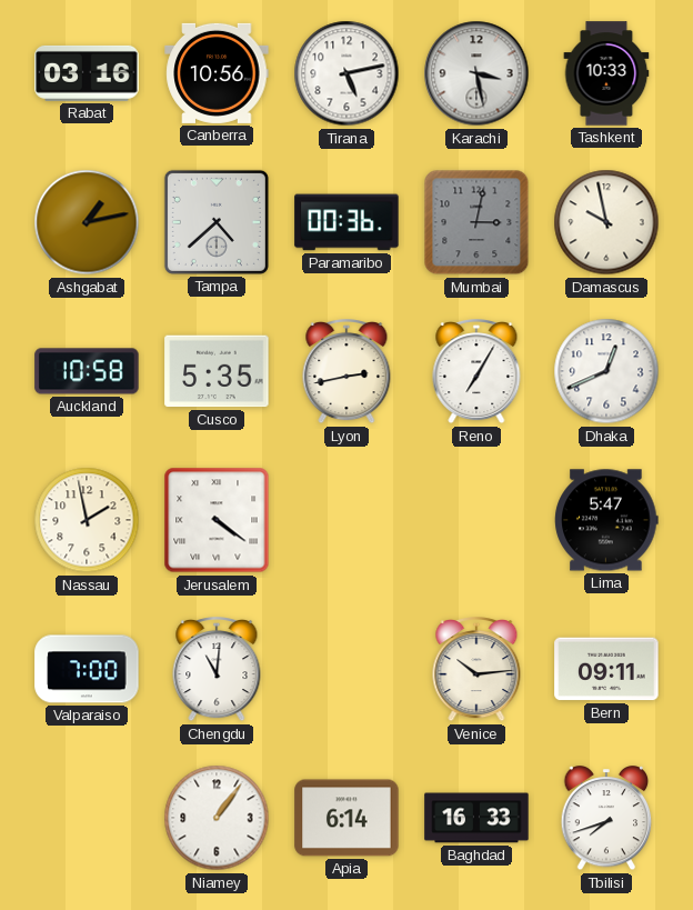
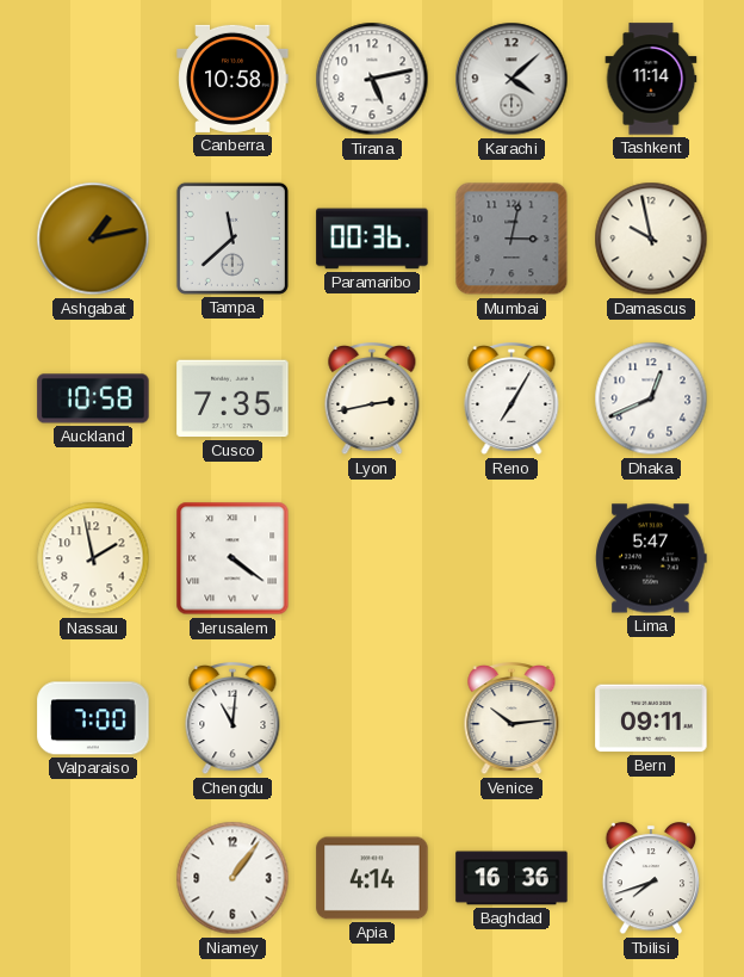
Rabat: 03:16 -> none
Canberra: 10:56 -> 10:58
Karachi: 3:28 -> 4:08
Tashkent: 10:33 -> 11:14
Tampa: 4:38 -> 11:38
Cusco: 5:35 -> 7:35
Apia: 6:14 -> 4:14
Baghdad: 16:33 -> 16:36
